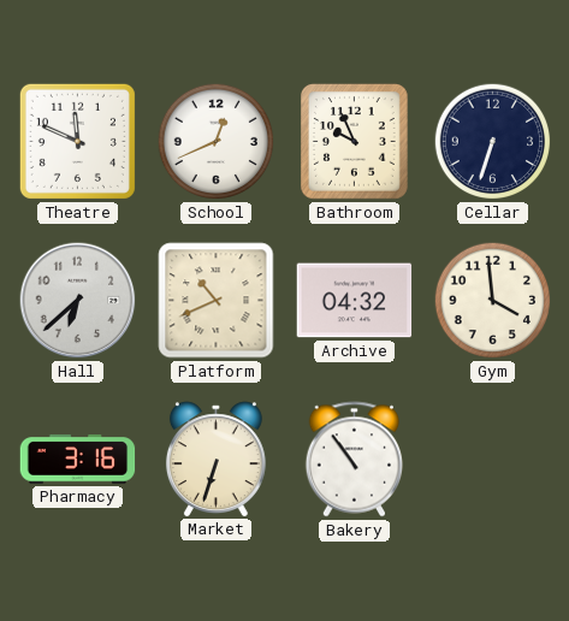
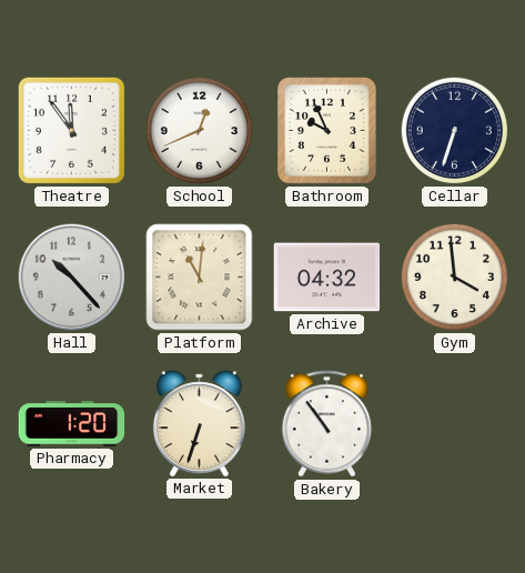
Theatre: 11:49 -> 11:54
Hall: 6:38 -> 10:23
Platform: 10:41 -> 11:01
Pharmacy: 3:16 -> 1:20
